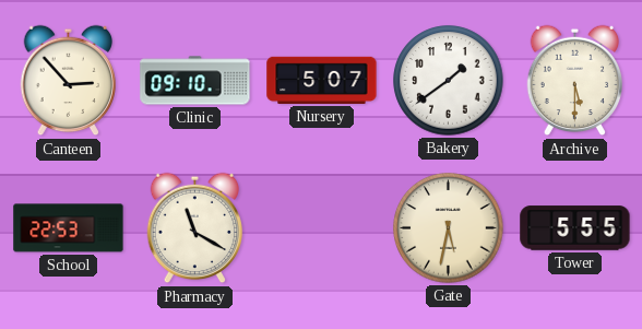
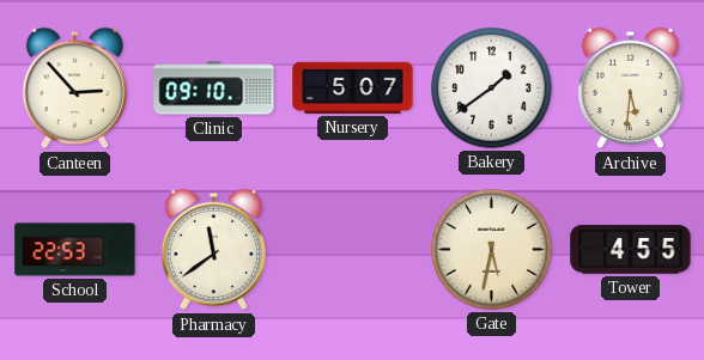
Archive: 5:30 -> 5:31
Pharmacy: 11:20 -> 11:39
Tower: 5:55 -> 4:55
